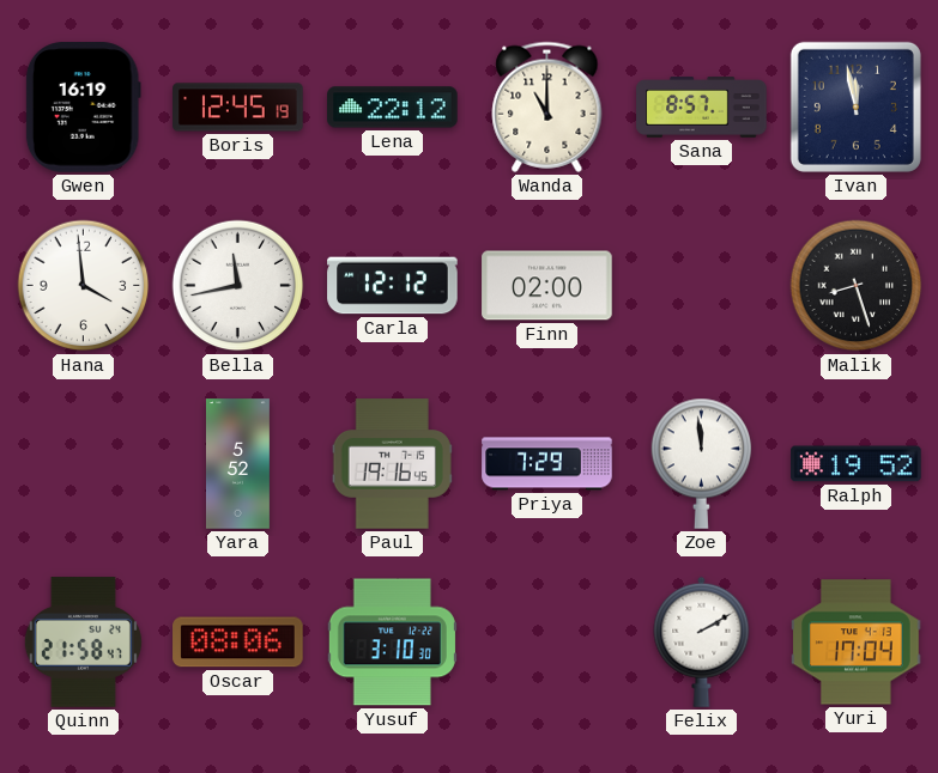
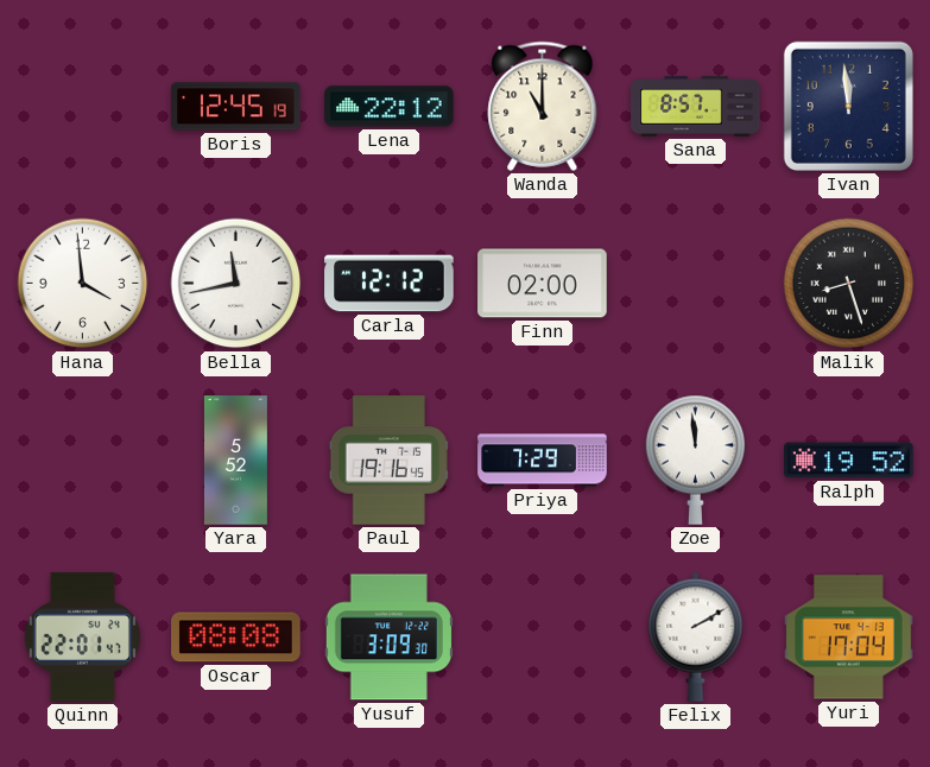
Gwen: 16:19 -> none
Ivan: 11:58 -> 11:59
Quinn: 21:58 -> 22:01
Oscar: 08:06 -> 08:08
Yusuf: 3:10 -> 3:09
